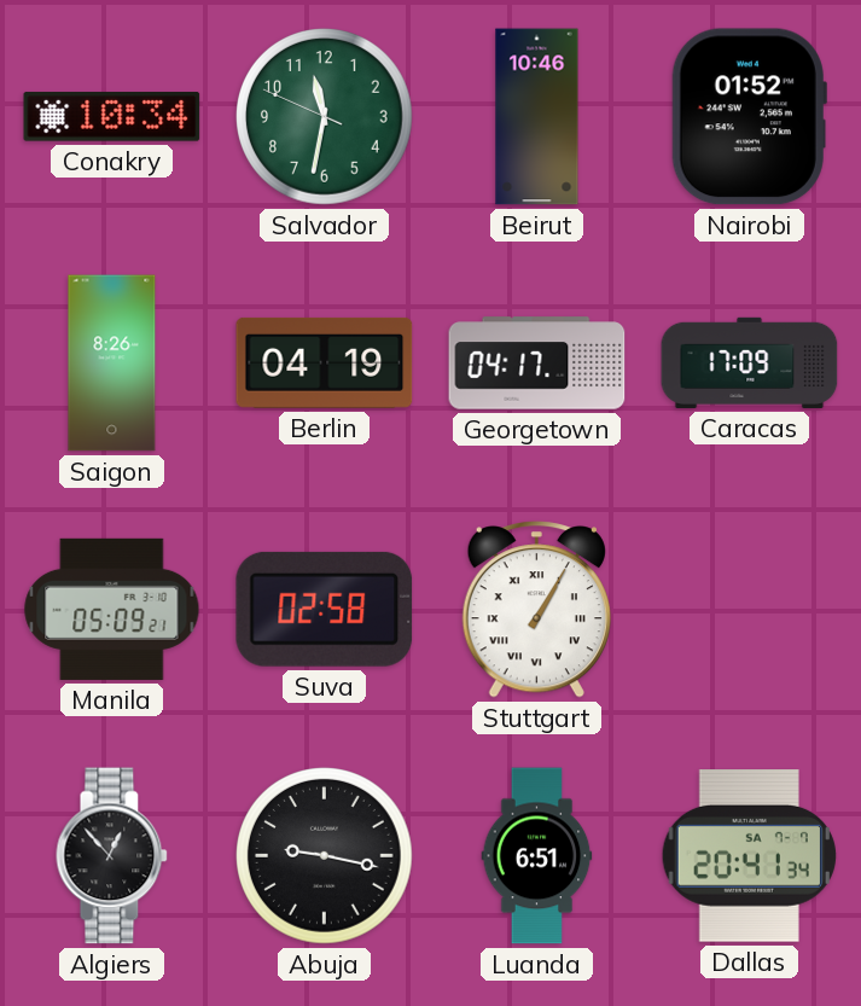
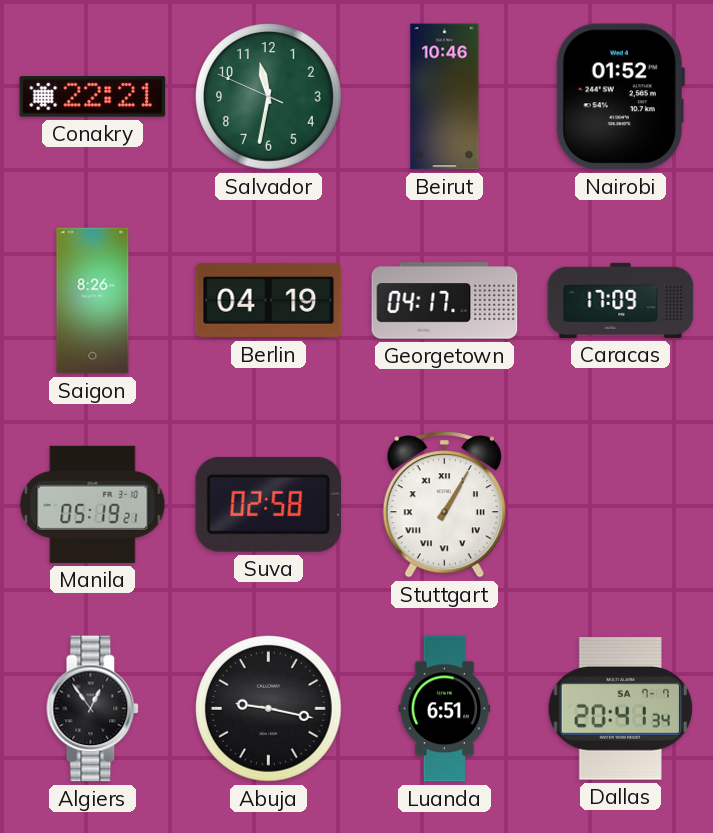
Conakry: 10:34 -> 22:21
Manila: 05:09 -> 05:19
Algiers: 12:53 -> 12:54
